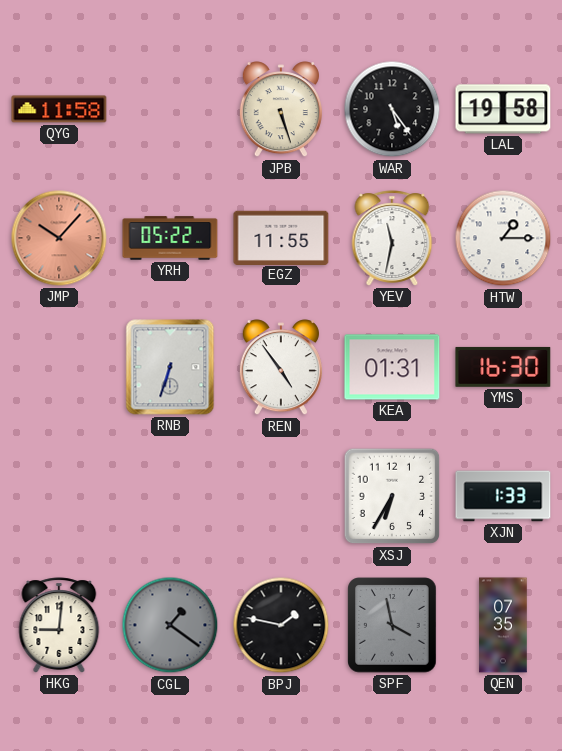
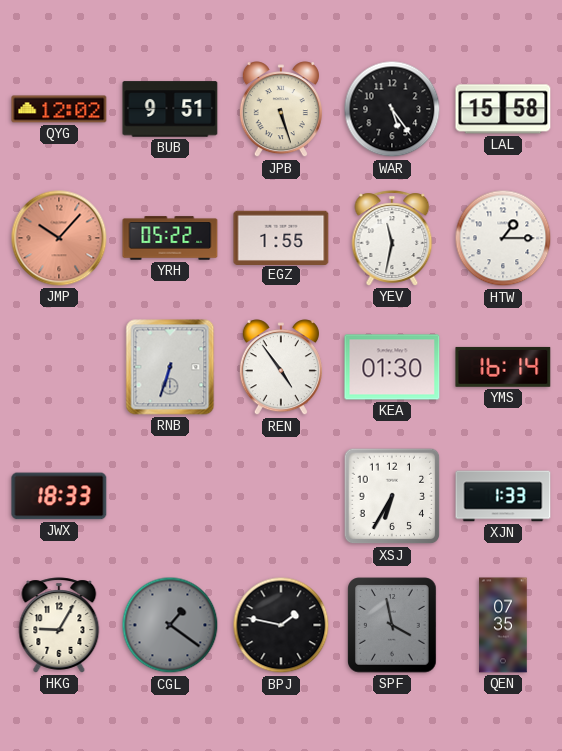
QYG: 11:58 -> 12:02
BUB: none -> 9:51
LAL: 19:58 -> 15:58
EGZ: 11:55 -> 1:55
KEA: 01:31 -> 01:30
YMS: 16:30 -> 16:14
JWX: none -> 18:33
HKG: 9:01 -> 9:05
